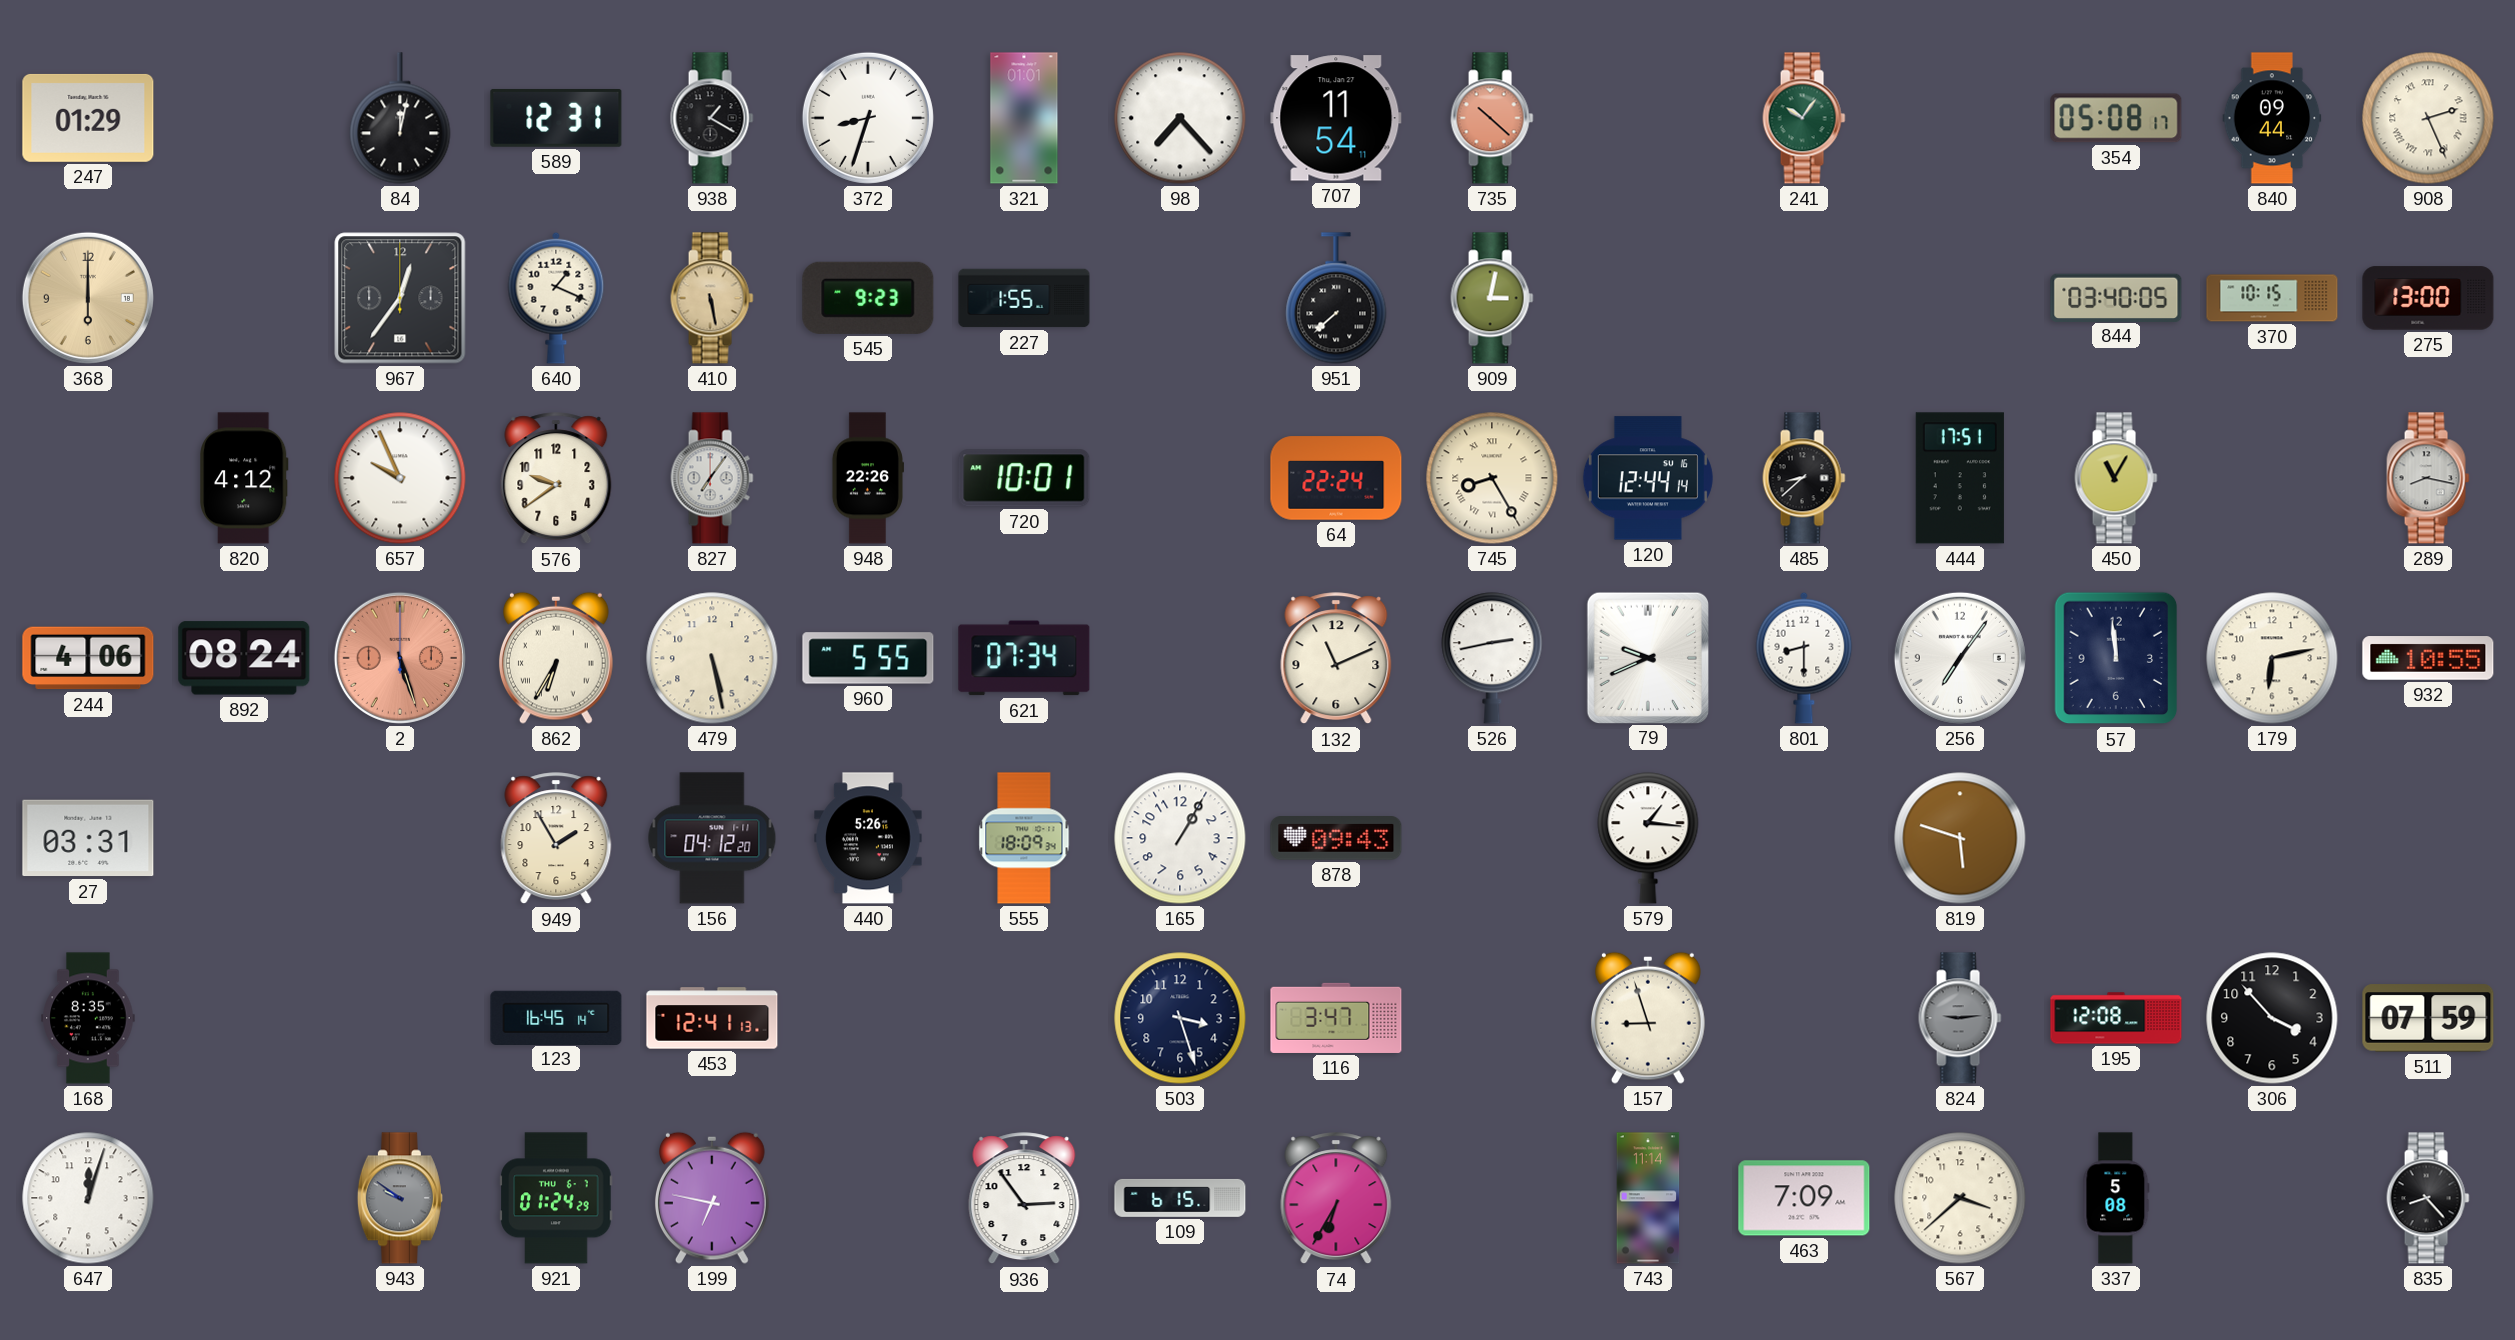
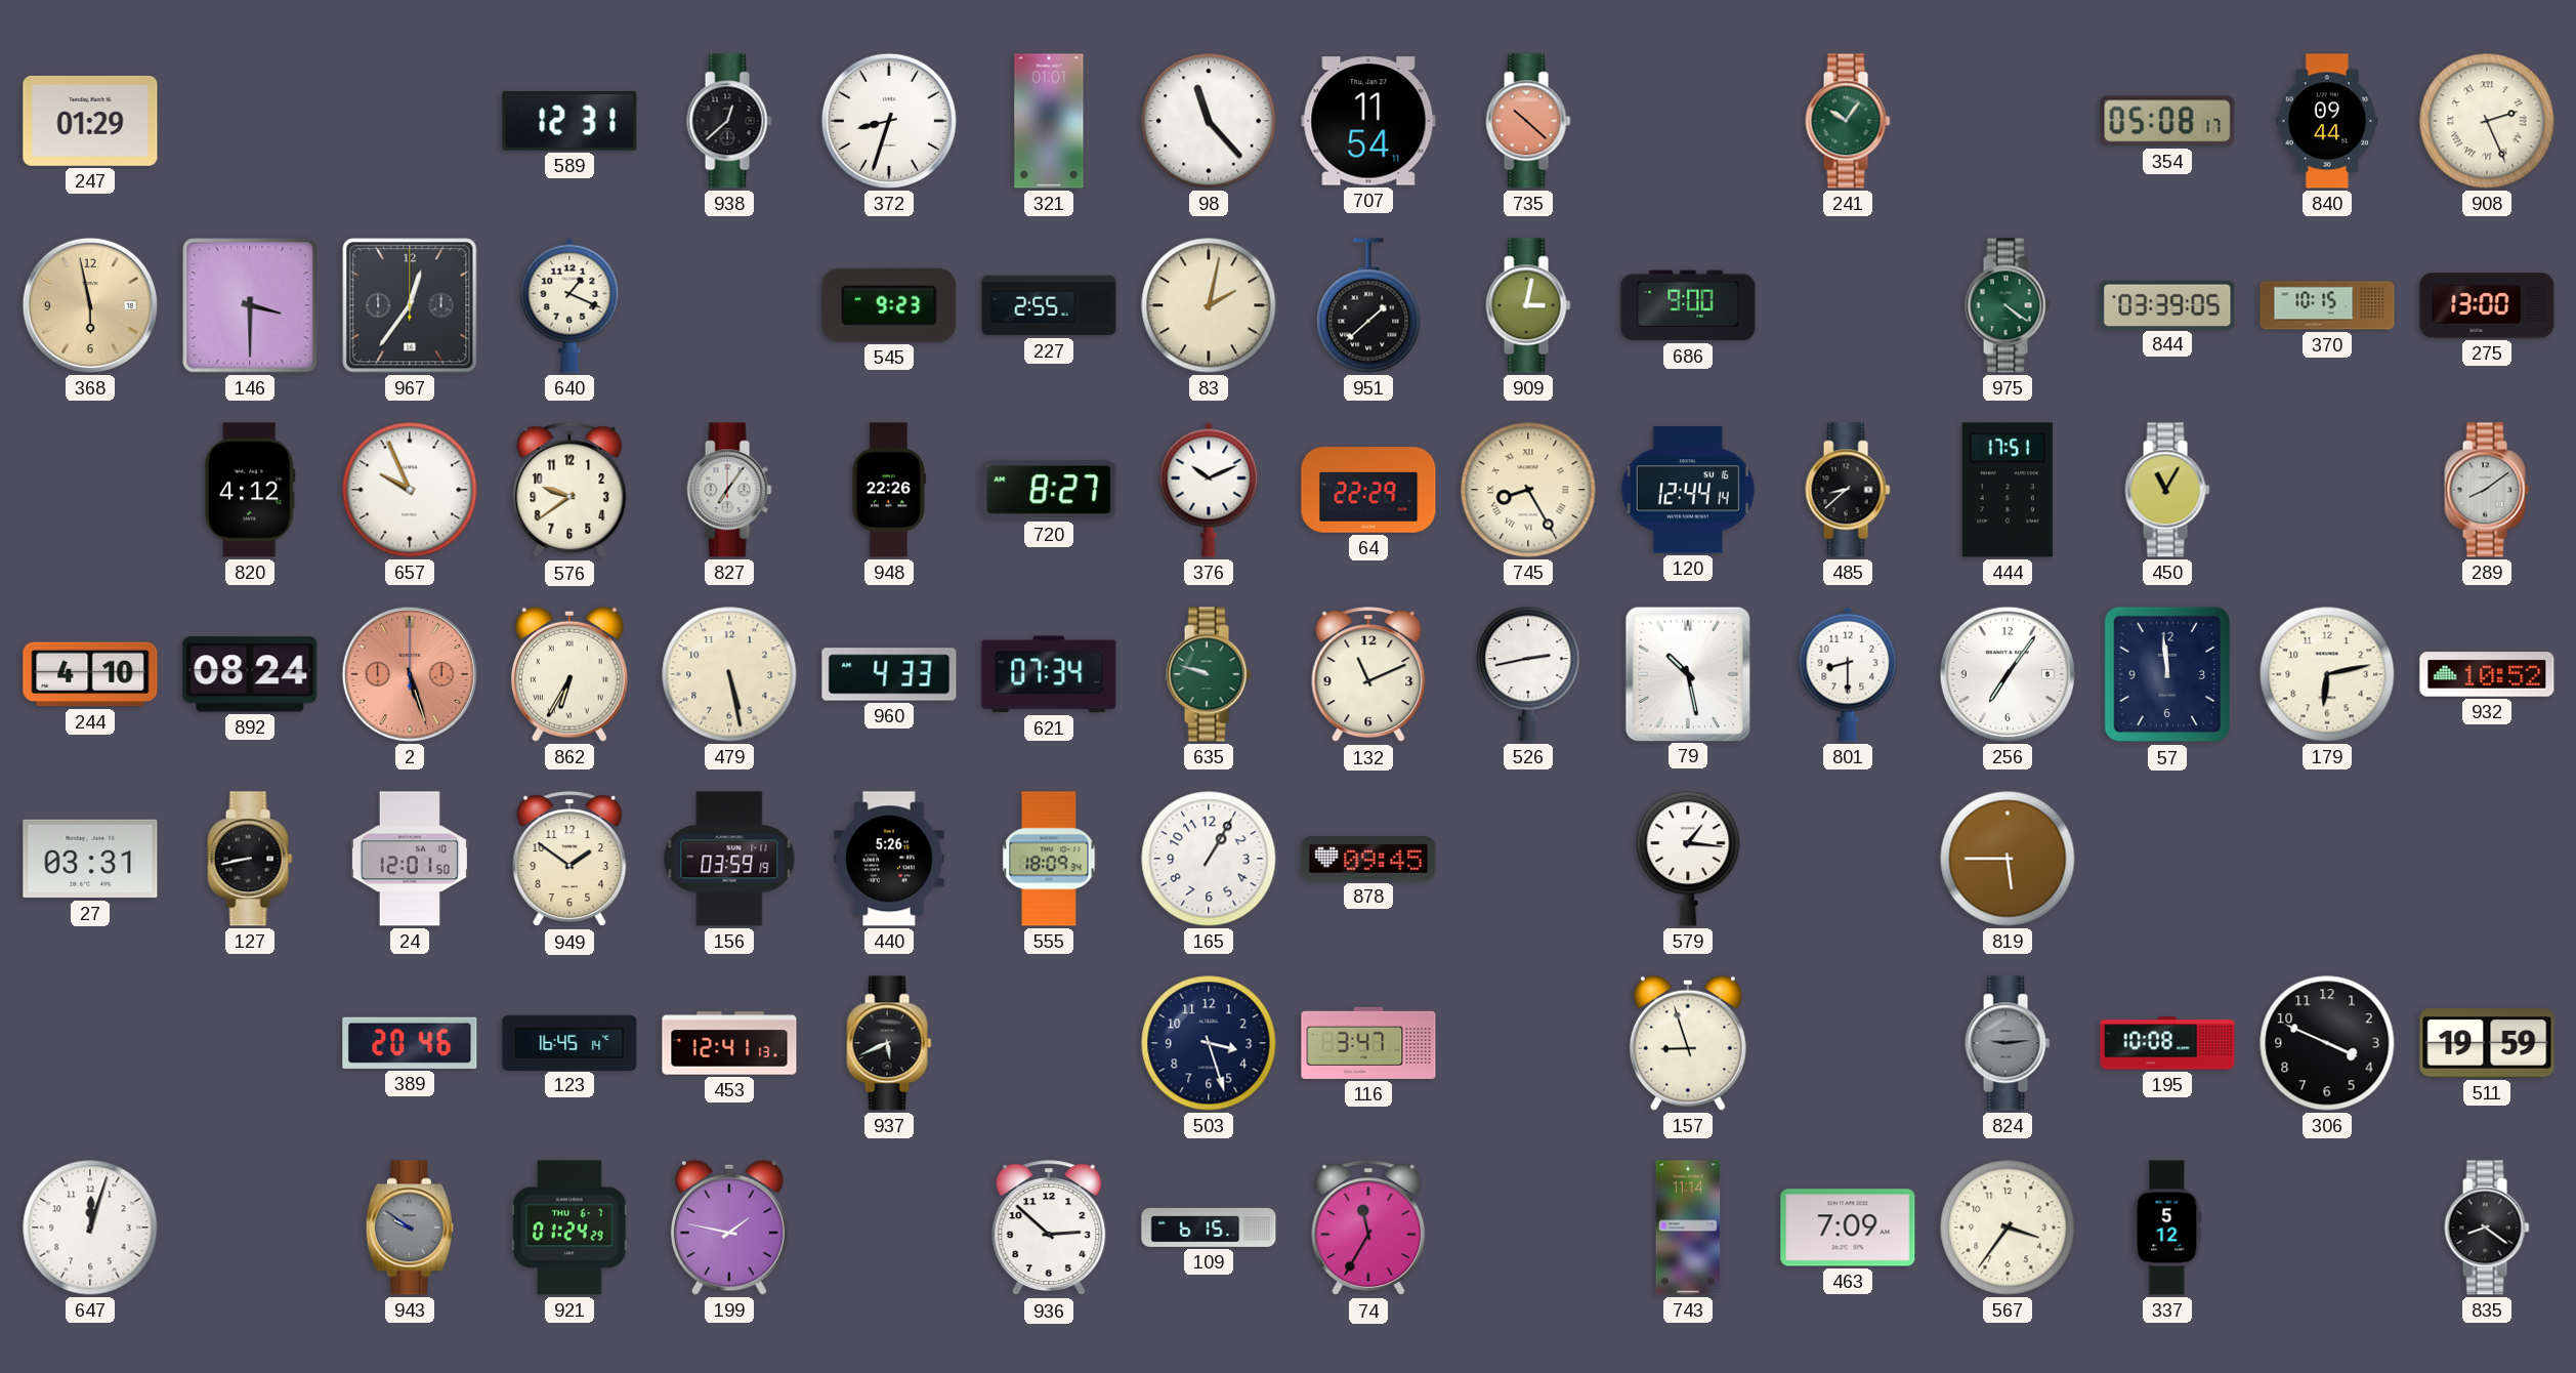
84: 12:02 -> none
938: 1:20 -> 12:38
98: 7:23 -> 11:23
368: 6:00 -> 5:58
146: none -> 3:30
410: 5:28 -> none
227: 1:55 -> 2:55
83: none -> 2:02
951: 7:38 -> 1:38
686: none -> 9:00
975: none -> 4:21
844: 03:40 -> 03:39
720: 10:01 -> 8:27
376: none -> 10:11
64: 22:24 -> 22:29
289: 8:17 -> 8:09
244: 4:06 -> 4:10
960: 5:55 -> 4:33
635: none -> 9:48
79: 9:41 -> 10:28
932: 10:55 -> 10:52
127: none -> 8:43
24: none -> 12:01
949: 1:55 -> 1:51
156: 04:12 -> 03:59
878: 09:43 -> 09:45
819: 5:48 -> 5:45
168: 8:35 -> none
389: none -> 20:46
937: none -> 5:41
195: 12:08 -> 10:08
306: 3:53 -> 3:49
511: 07:59 -> 19:59
199: 6:47 -> 1:47
936: 2:54 -> 2:52
74: 6:35 -> 11:35
567: 3:38 -> 3:36
337: 5:08 -> 5:12
835: 8:23 -> 8:21
